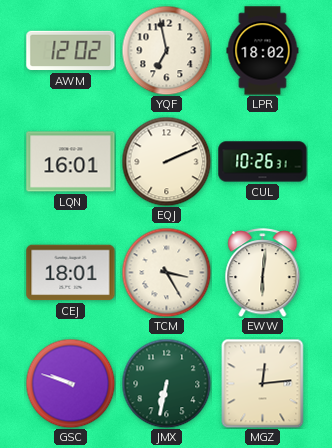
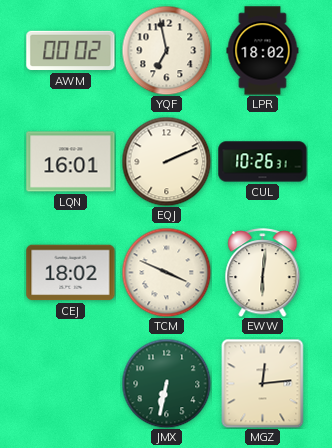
AWM: 12:02 -> 00:02
CEJ: 18:01 -> 18:02
TCM: 3:25 -> 3:49
GSC: 9:48 -> none
